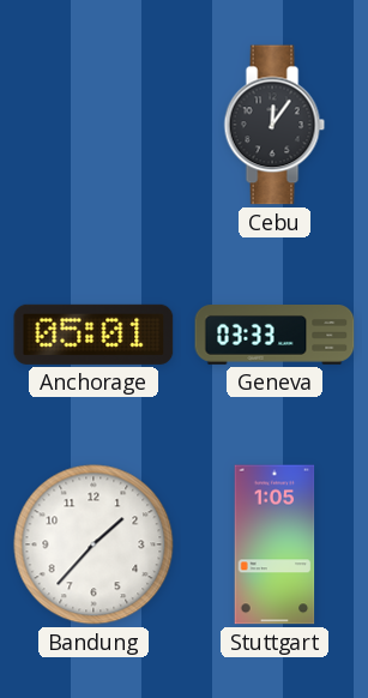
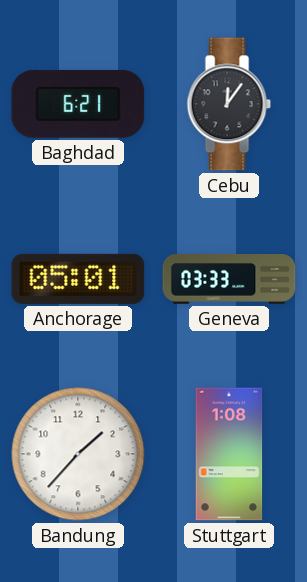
Baghdad: none -> 6:21
Stuttgart: 1:05 -> 1:08
